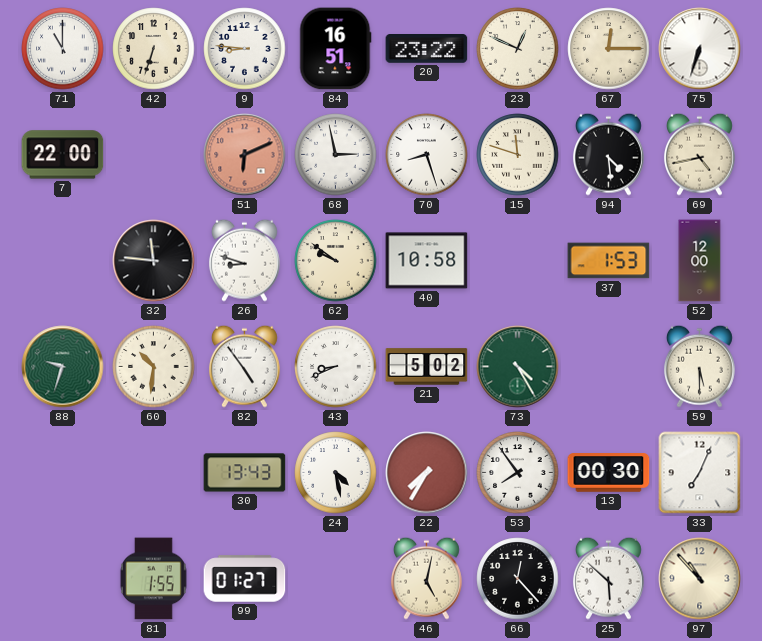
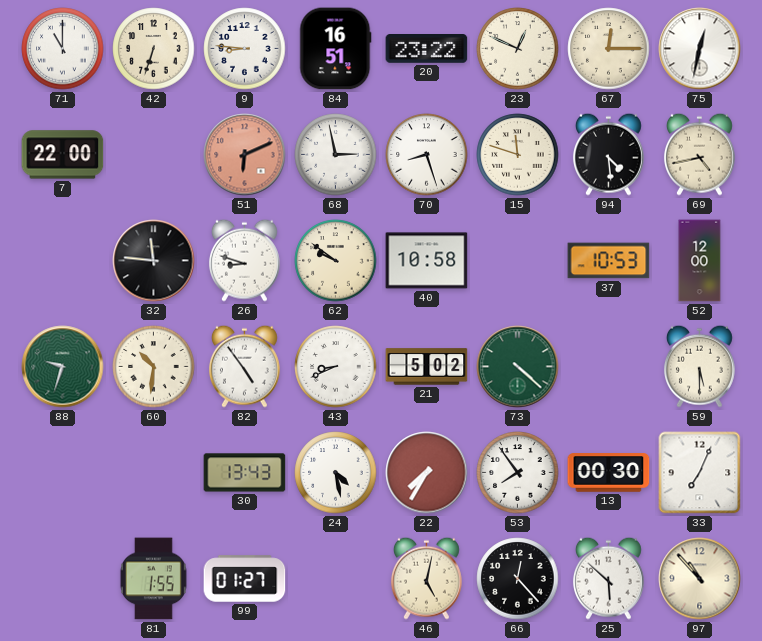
75: 6:33 -> 12:32
37: 1:53 -> 10:53
73: 4:25 -> 4:22
